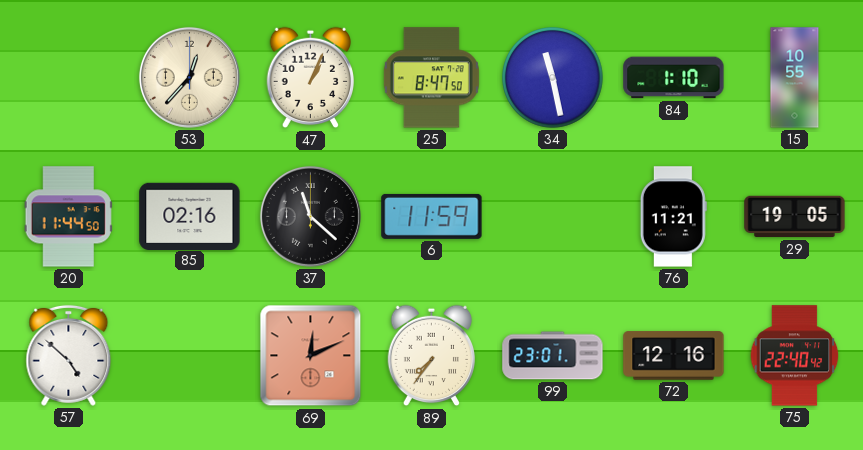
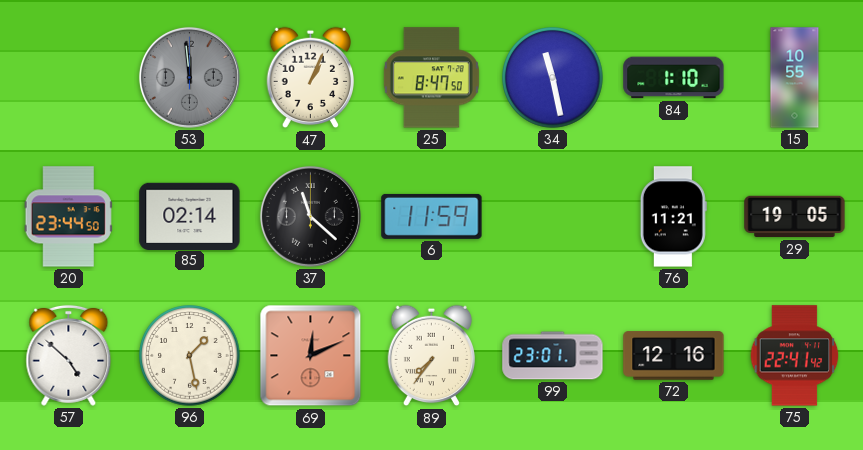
53: 12:37 -> 11:59
53 dial: cream -> grey
20: 11:44 -> 23:44
85: 02:16 -> 02:14
96: none -> 1:28
75: 22:40 -> 22:41
